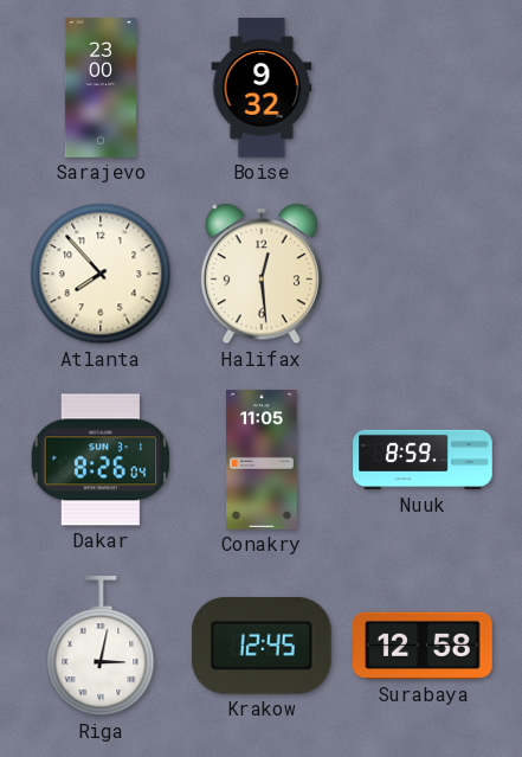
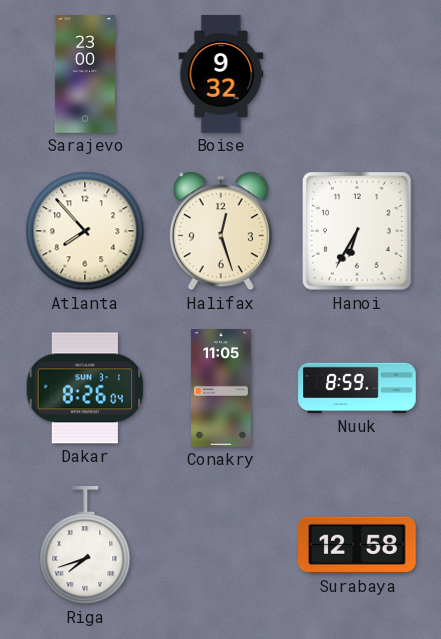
Halifax: 12:29 -> 12:27
Hanoi: none -> 6:35
Riga: 3:02 -> 7:42
Krakow: 12:45 -> none
